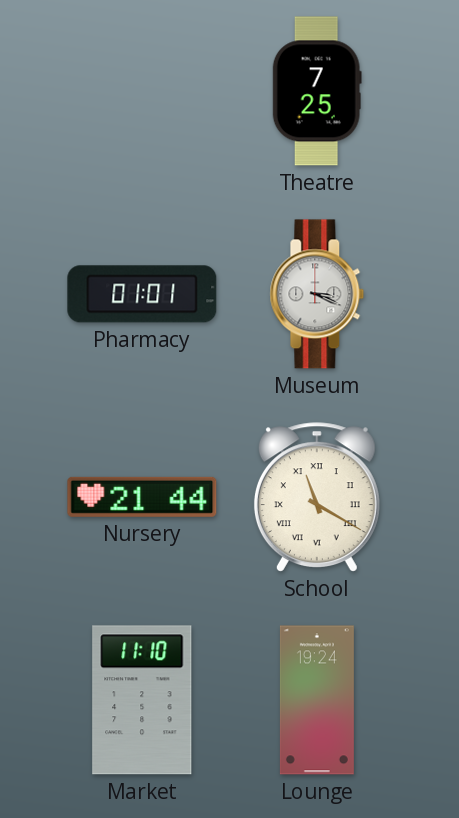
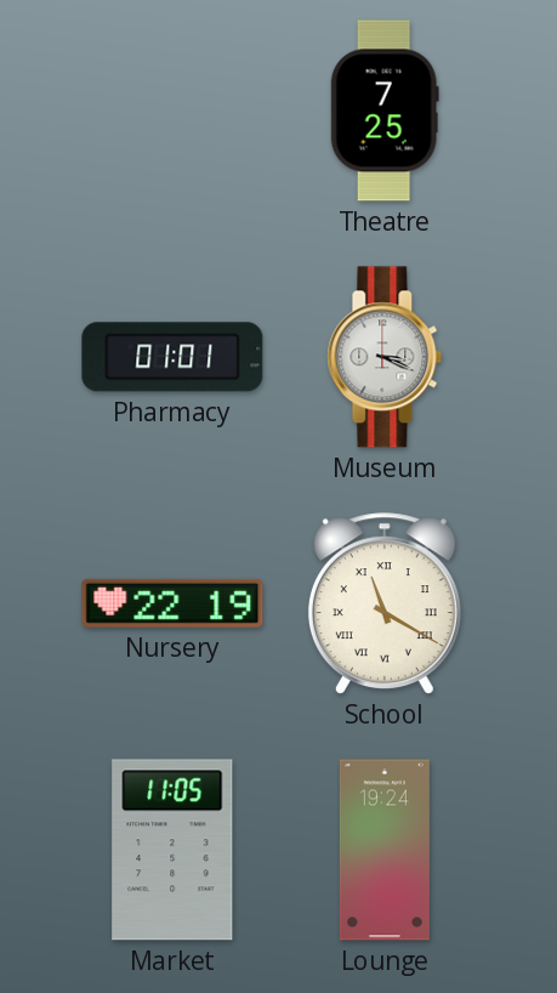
Nursery: 21:44 -> 22:19
Market: 11:10 -> 11:05
